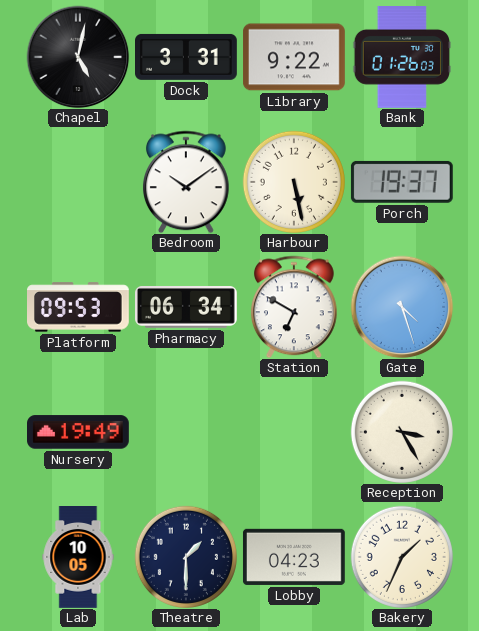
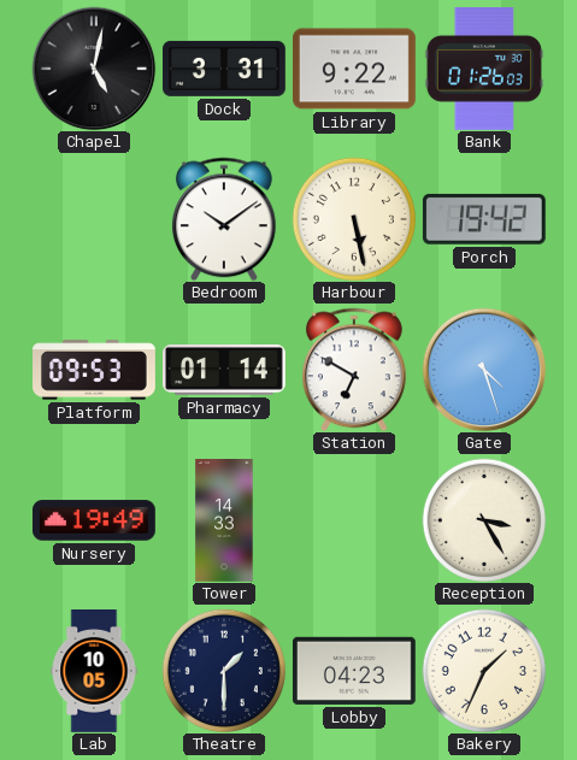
Porch: 19:37 -> 19:42
Pharmacy: 06:34 -> 01:14
Tower: none -> 14:33
